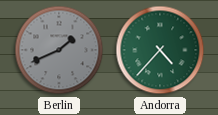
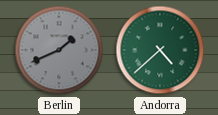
Andorra: 4:37 -> 4:38
